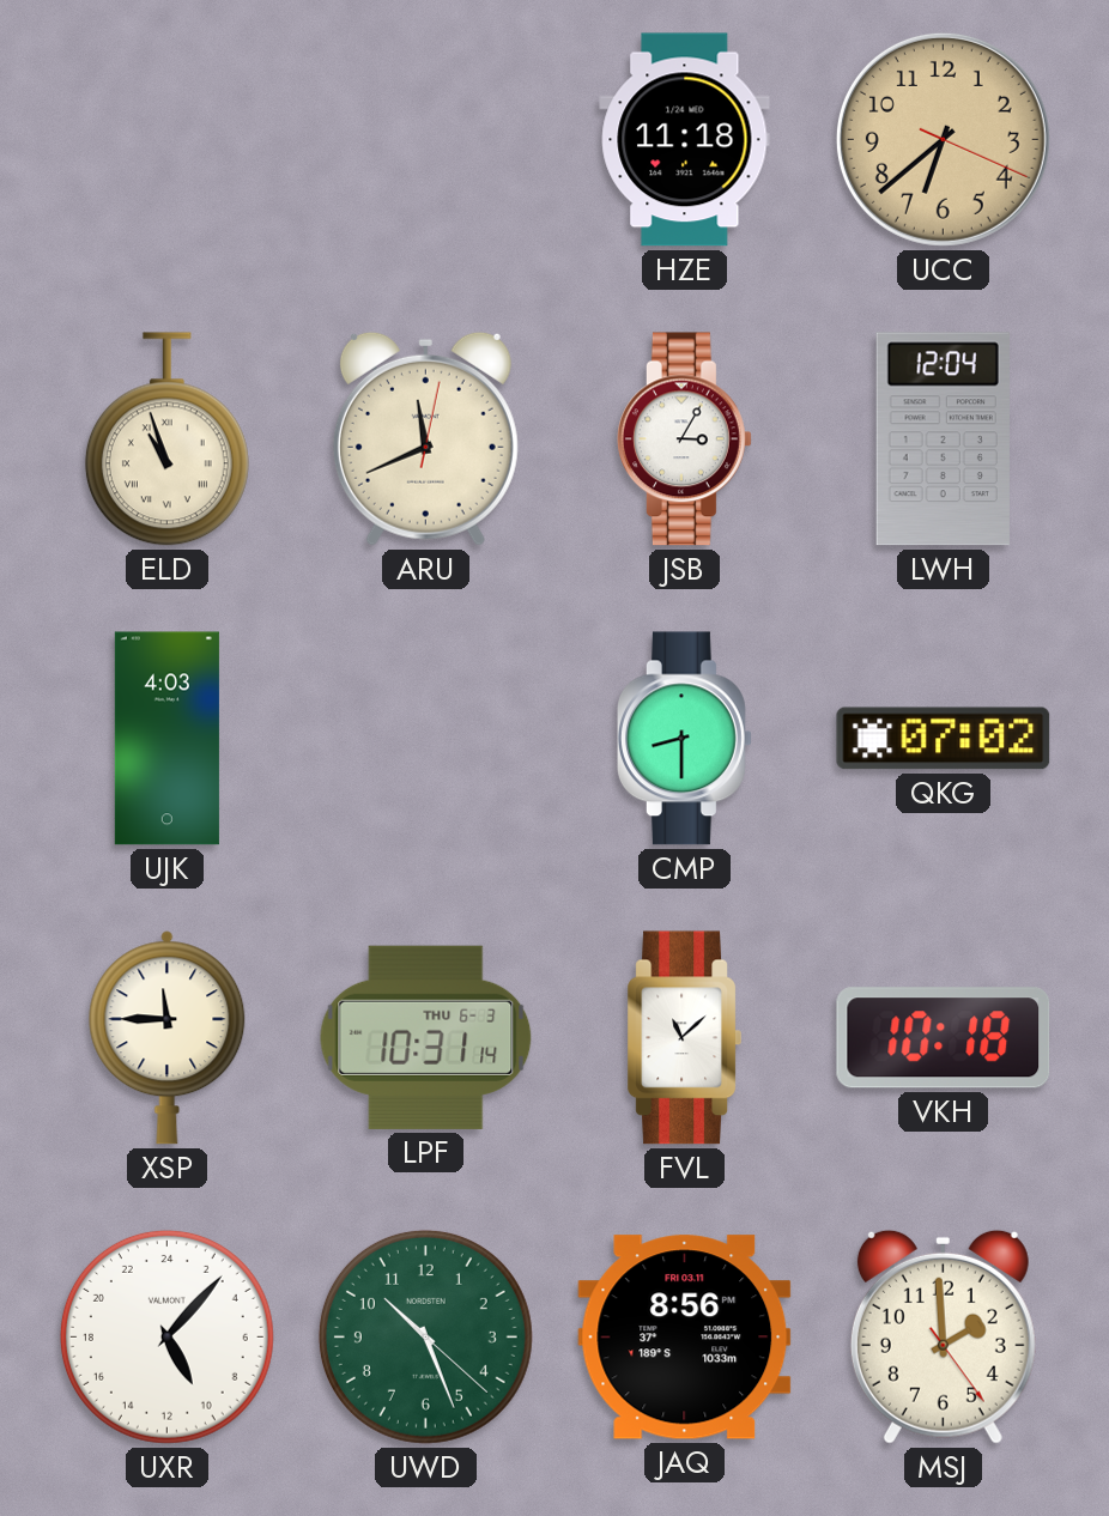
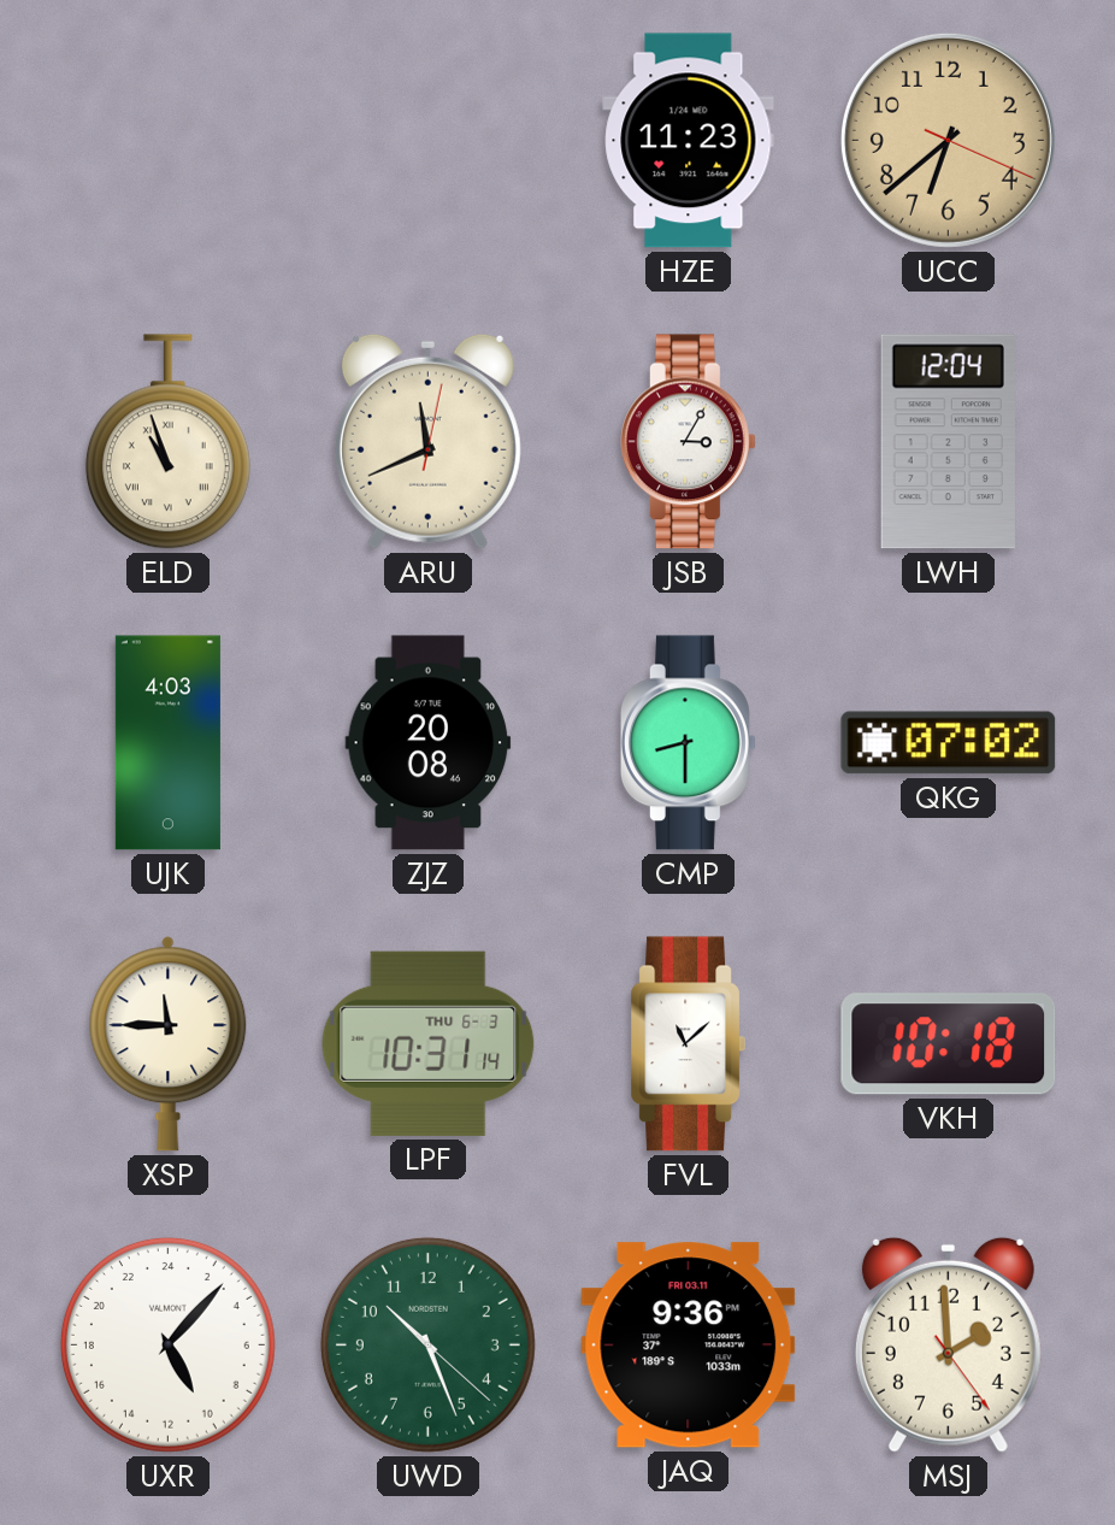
HZE: 11:18 -> 11:23
ZJZ: none -> 20:08
JAQ: 8:56 -> 9:36
